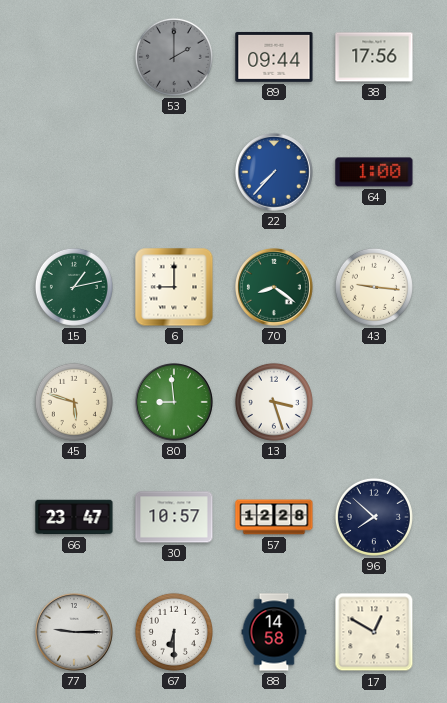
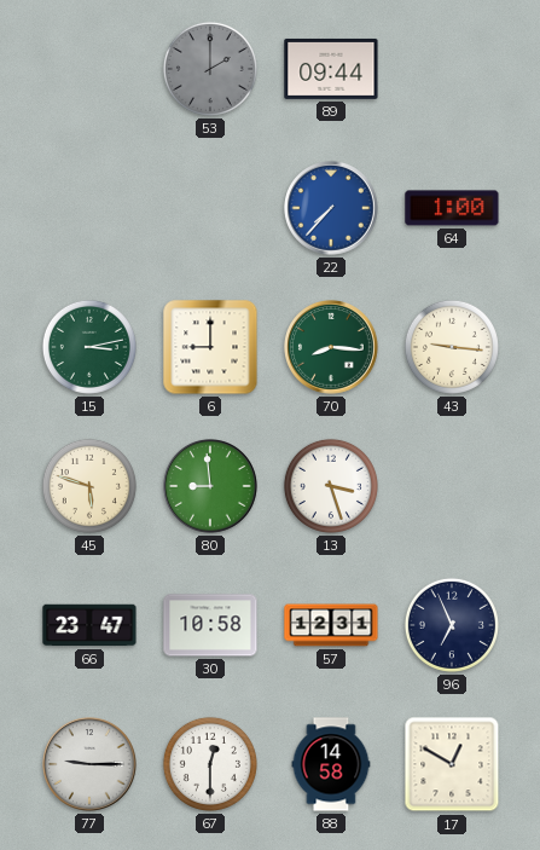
38: 17:56 -> none
15: 1:13 -> 3:13
70: 8:21 -> 8:16
30: 10:57 -> 10:58
57: 12:28 -> 12:31
96: 7:52 -> 6:56
67: 6:30 -> 12:30
